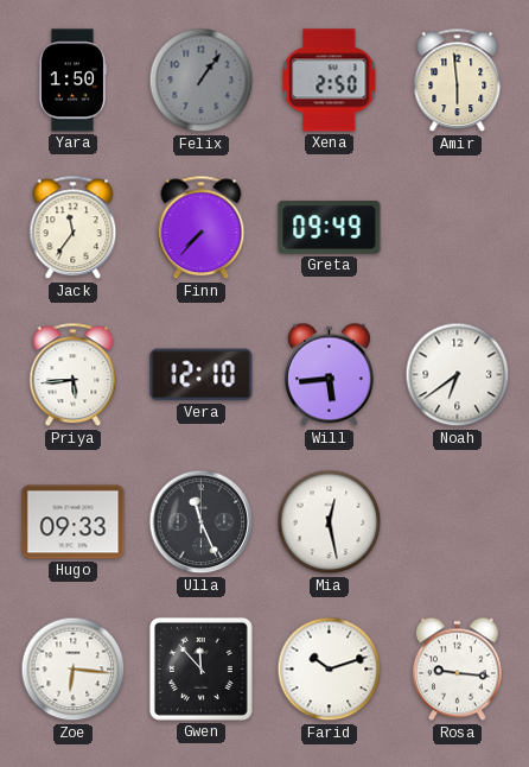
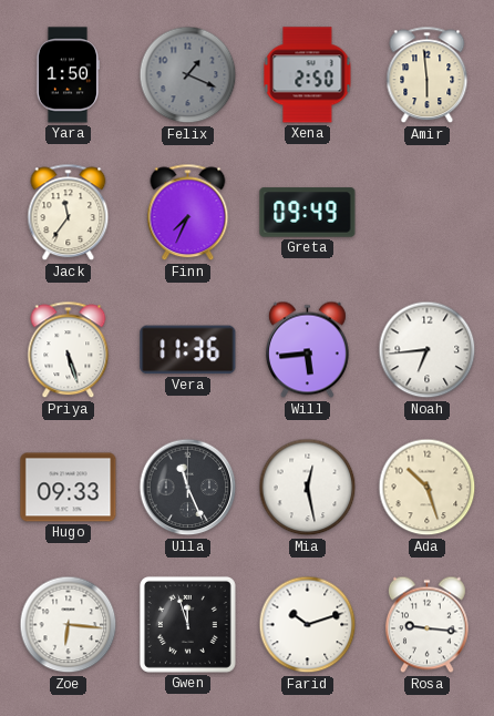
Felix: 1:06 -> 1:19
Finn: 7:37 -> 7:34
Priya: 5:44 -> 5:27
Vera: 12:10 -> 11:36
Noah: 6:39 -> 6:44
Ada: none -> 10:27
Gwen: 11:53 -> 11:57
